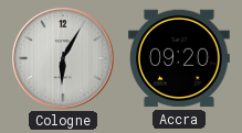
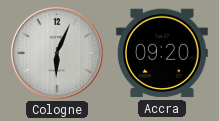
Cologne: 6:05 -> 6:04
